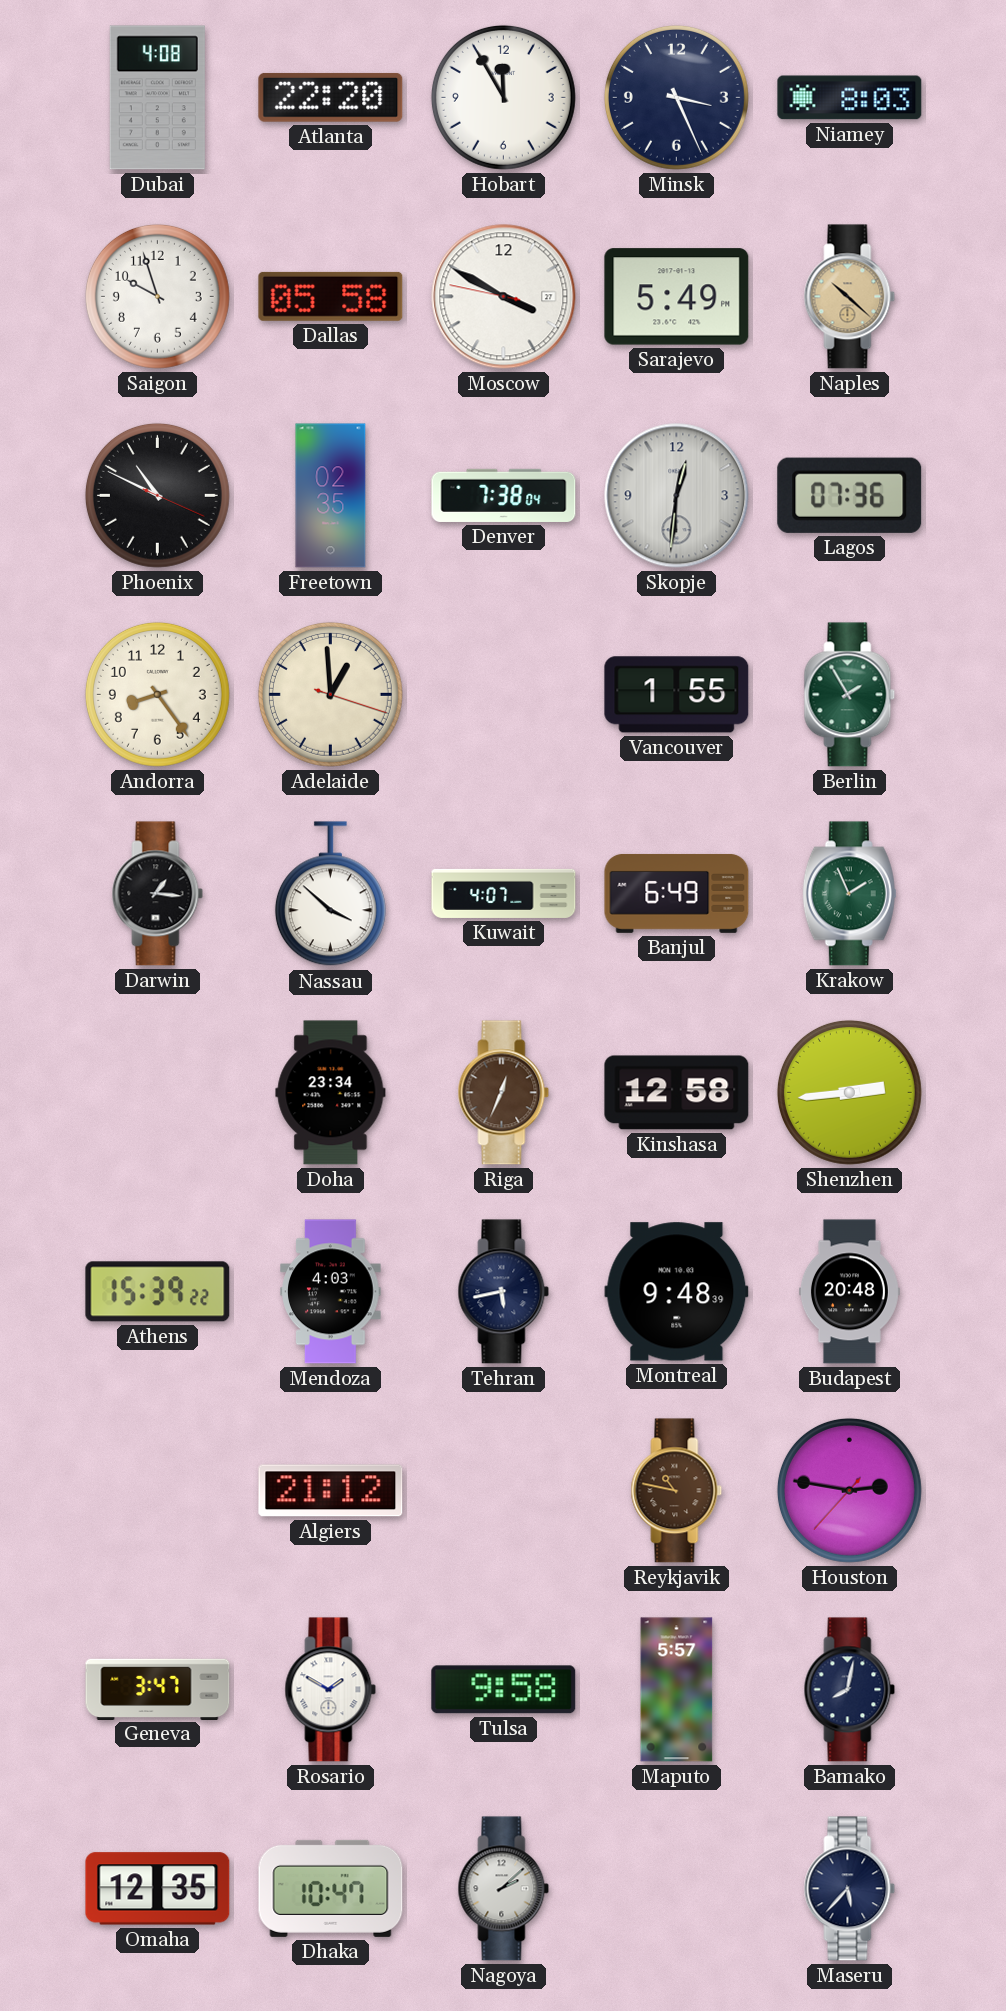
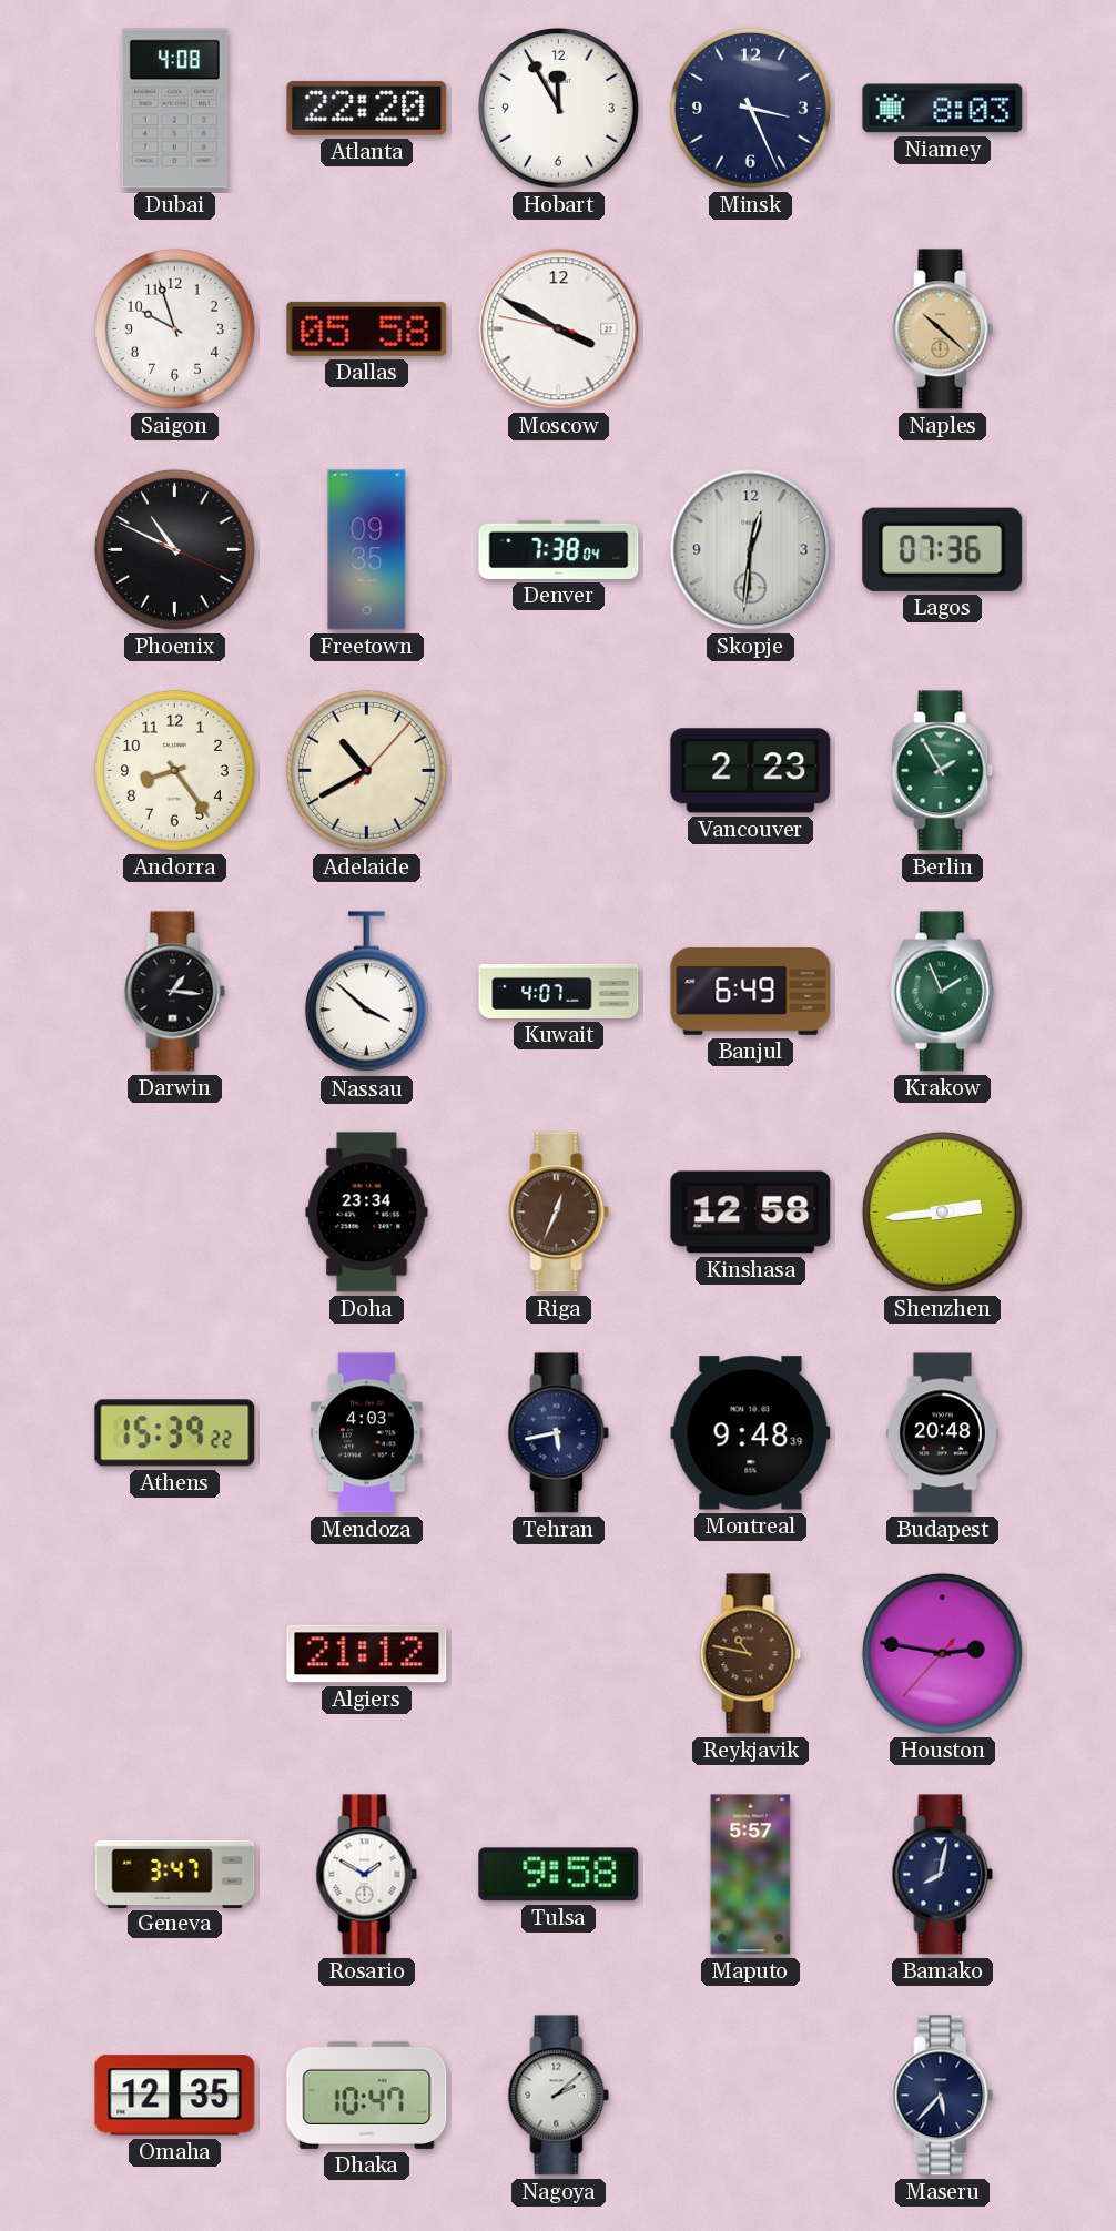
Sarajevo: 5:49 -> none
Freetown: 02:35 -> 09:35
Adelaide: 12:59 -> 10:40
Vancouver: 1:55 -> 2:23
